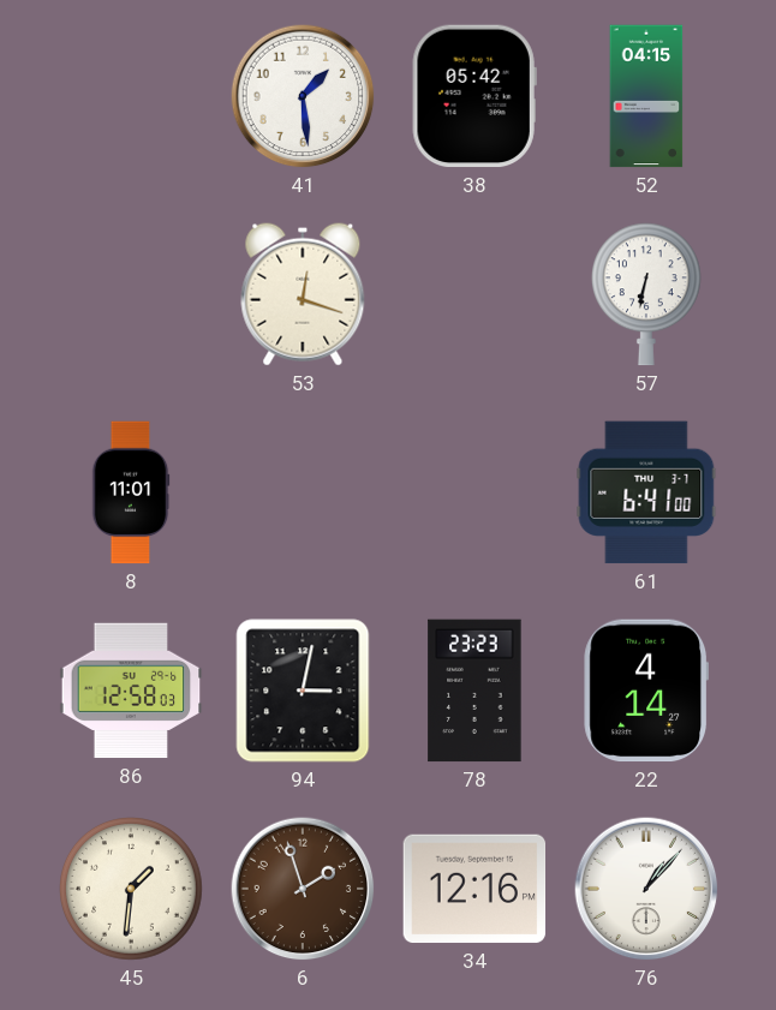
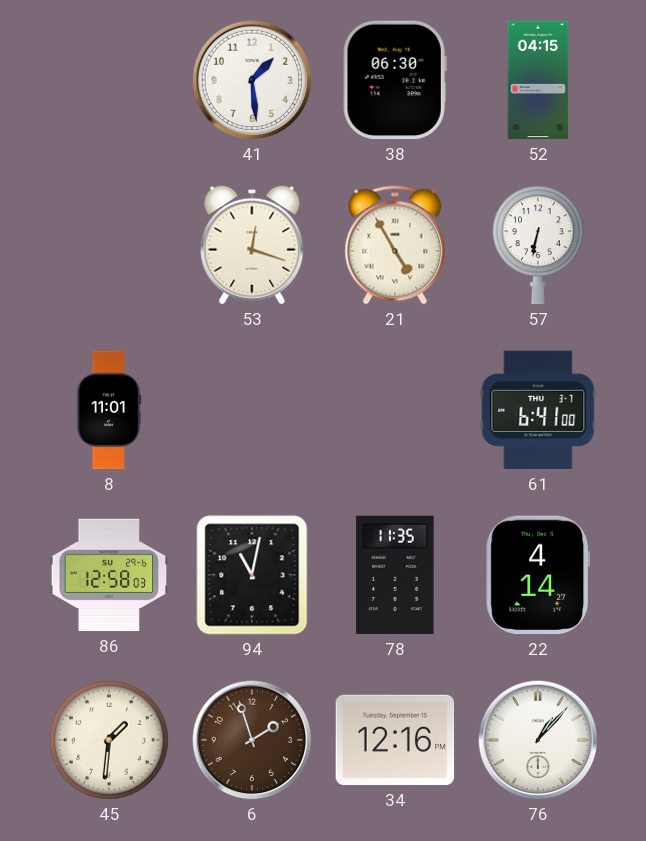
38: 05:42 -> 06:30
21: none -> 4:55
94: 3:02 -> 11:02
78: 23:23 -> 11:35
